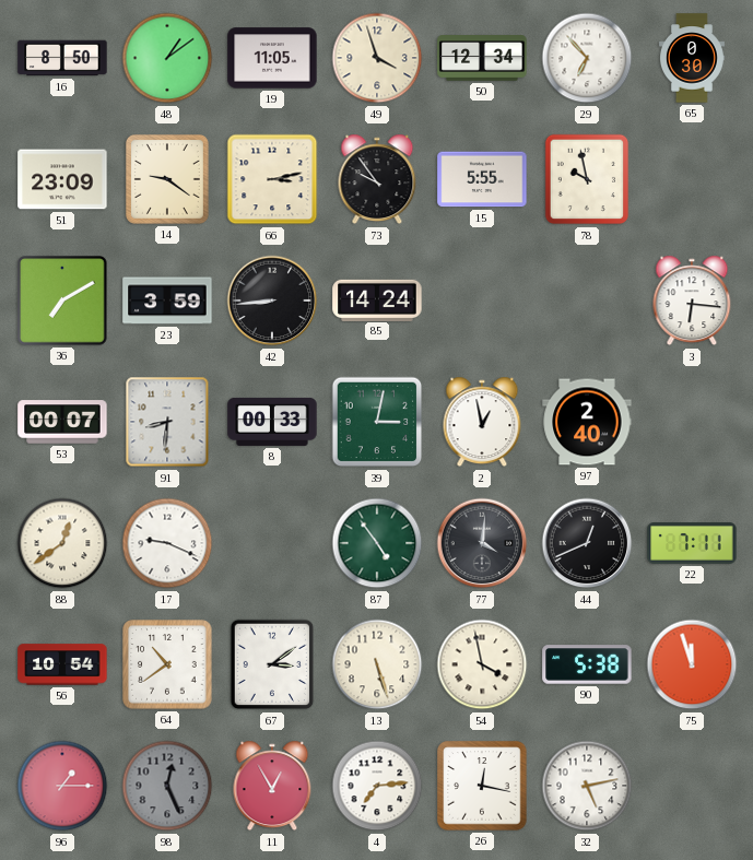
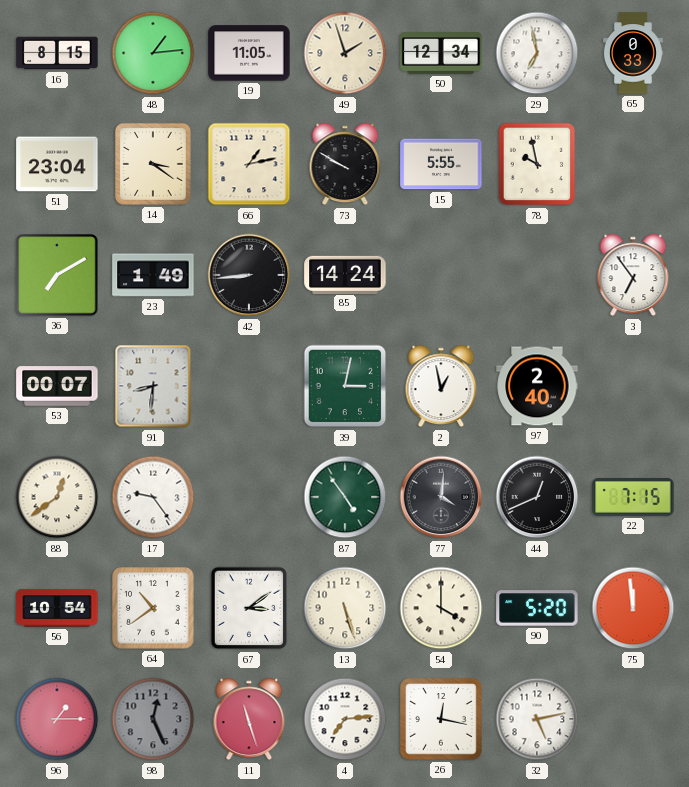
16: 8:50 -> 8:15
48: 1:09 -> 1:14
49: 3:57 -> 1:57
29: 6:53 -> 6:58
65: 0:30 -> 0:33
51: 23:09 -> 23:04
14: 9:21 -> 3:21
66: 3:13 -> 1:13
73: 9:54 -> 9:50
23: 3:59 -> 1:49
3: 6:16 -> 6:54
8: 00:33 -> none
17: 9:19 -> 9:24
22: 7:11 -> 7:15
54: 3:58 -> 4:00
90: 5:38 -> 5:20
75: 11:57 -> 11:59
11: 12:55 -> 11:27
